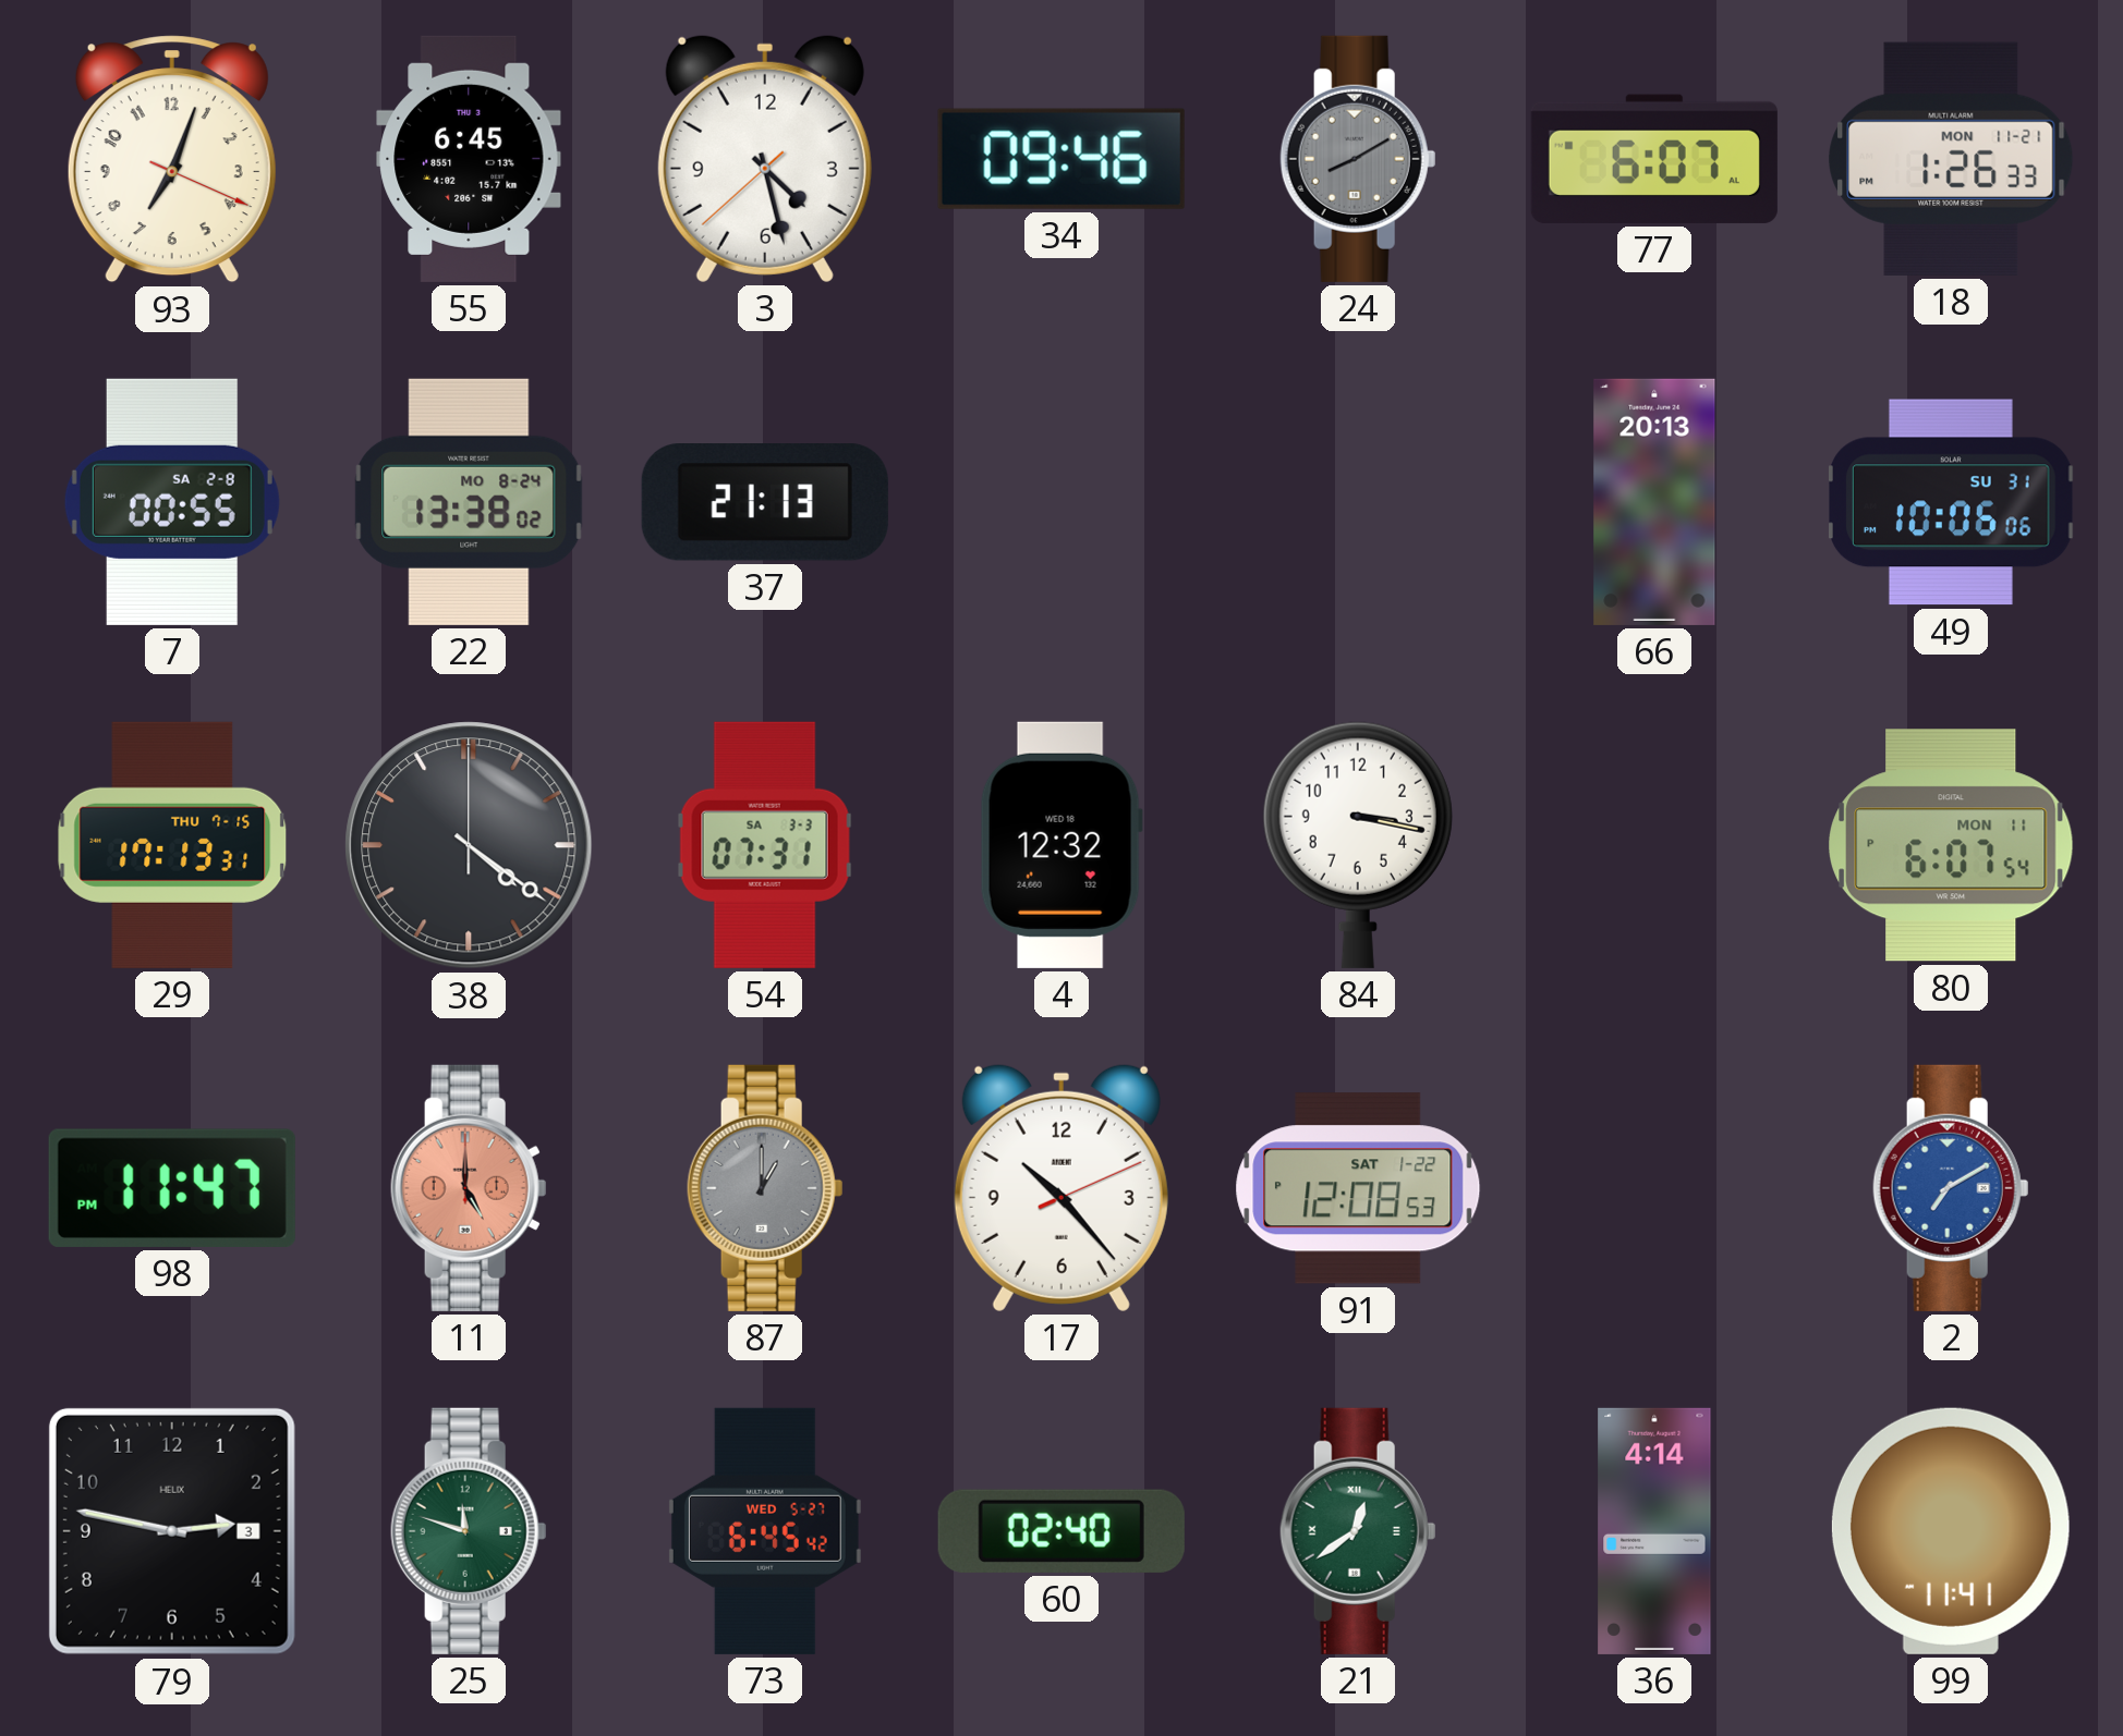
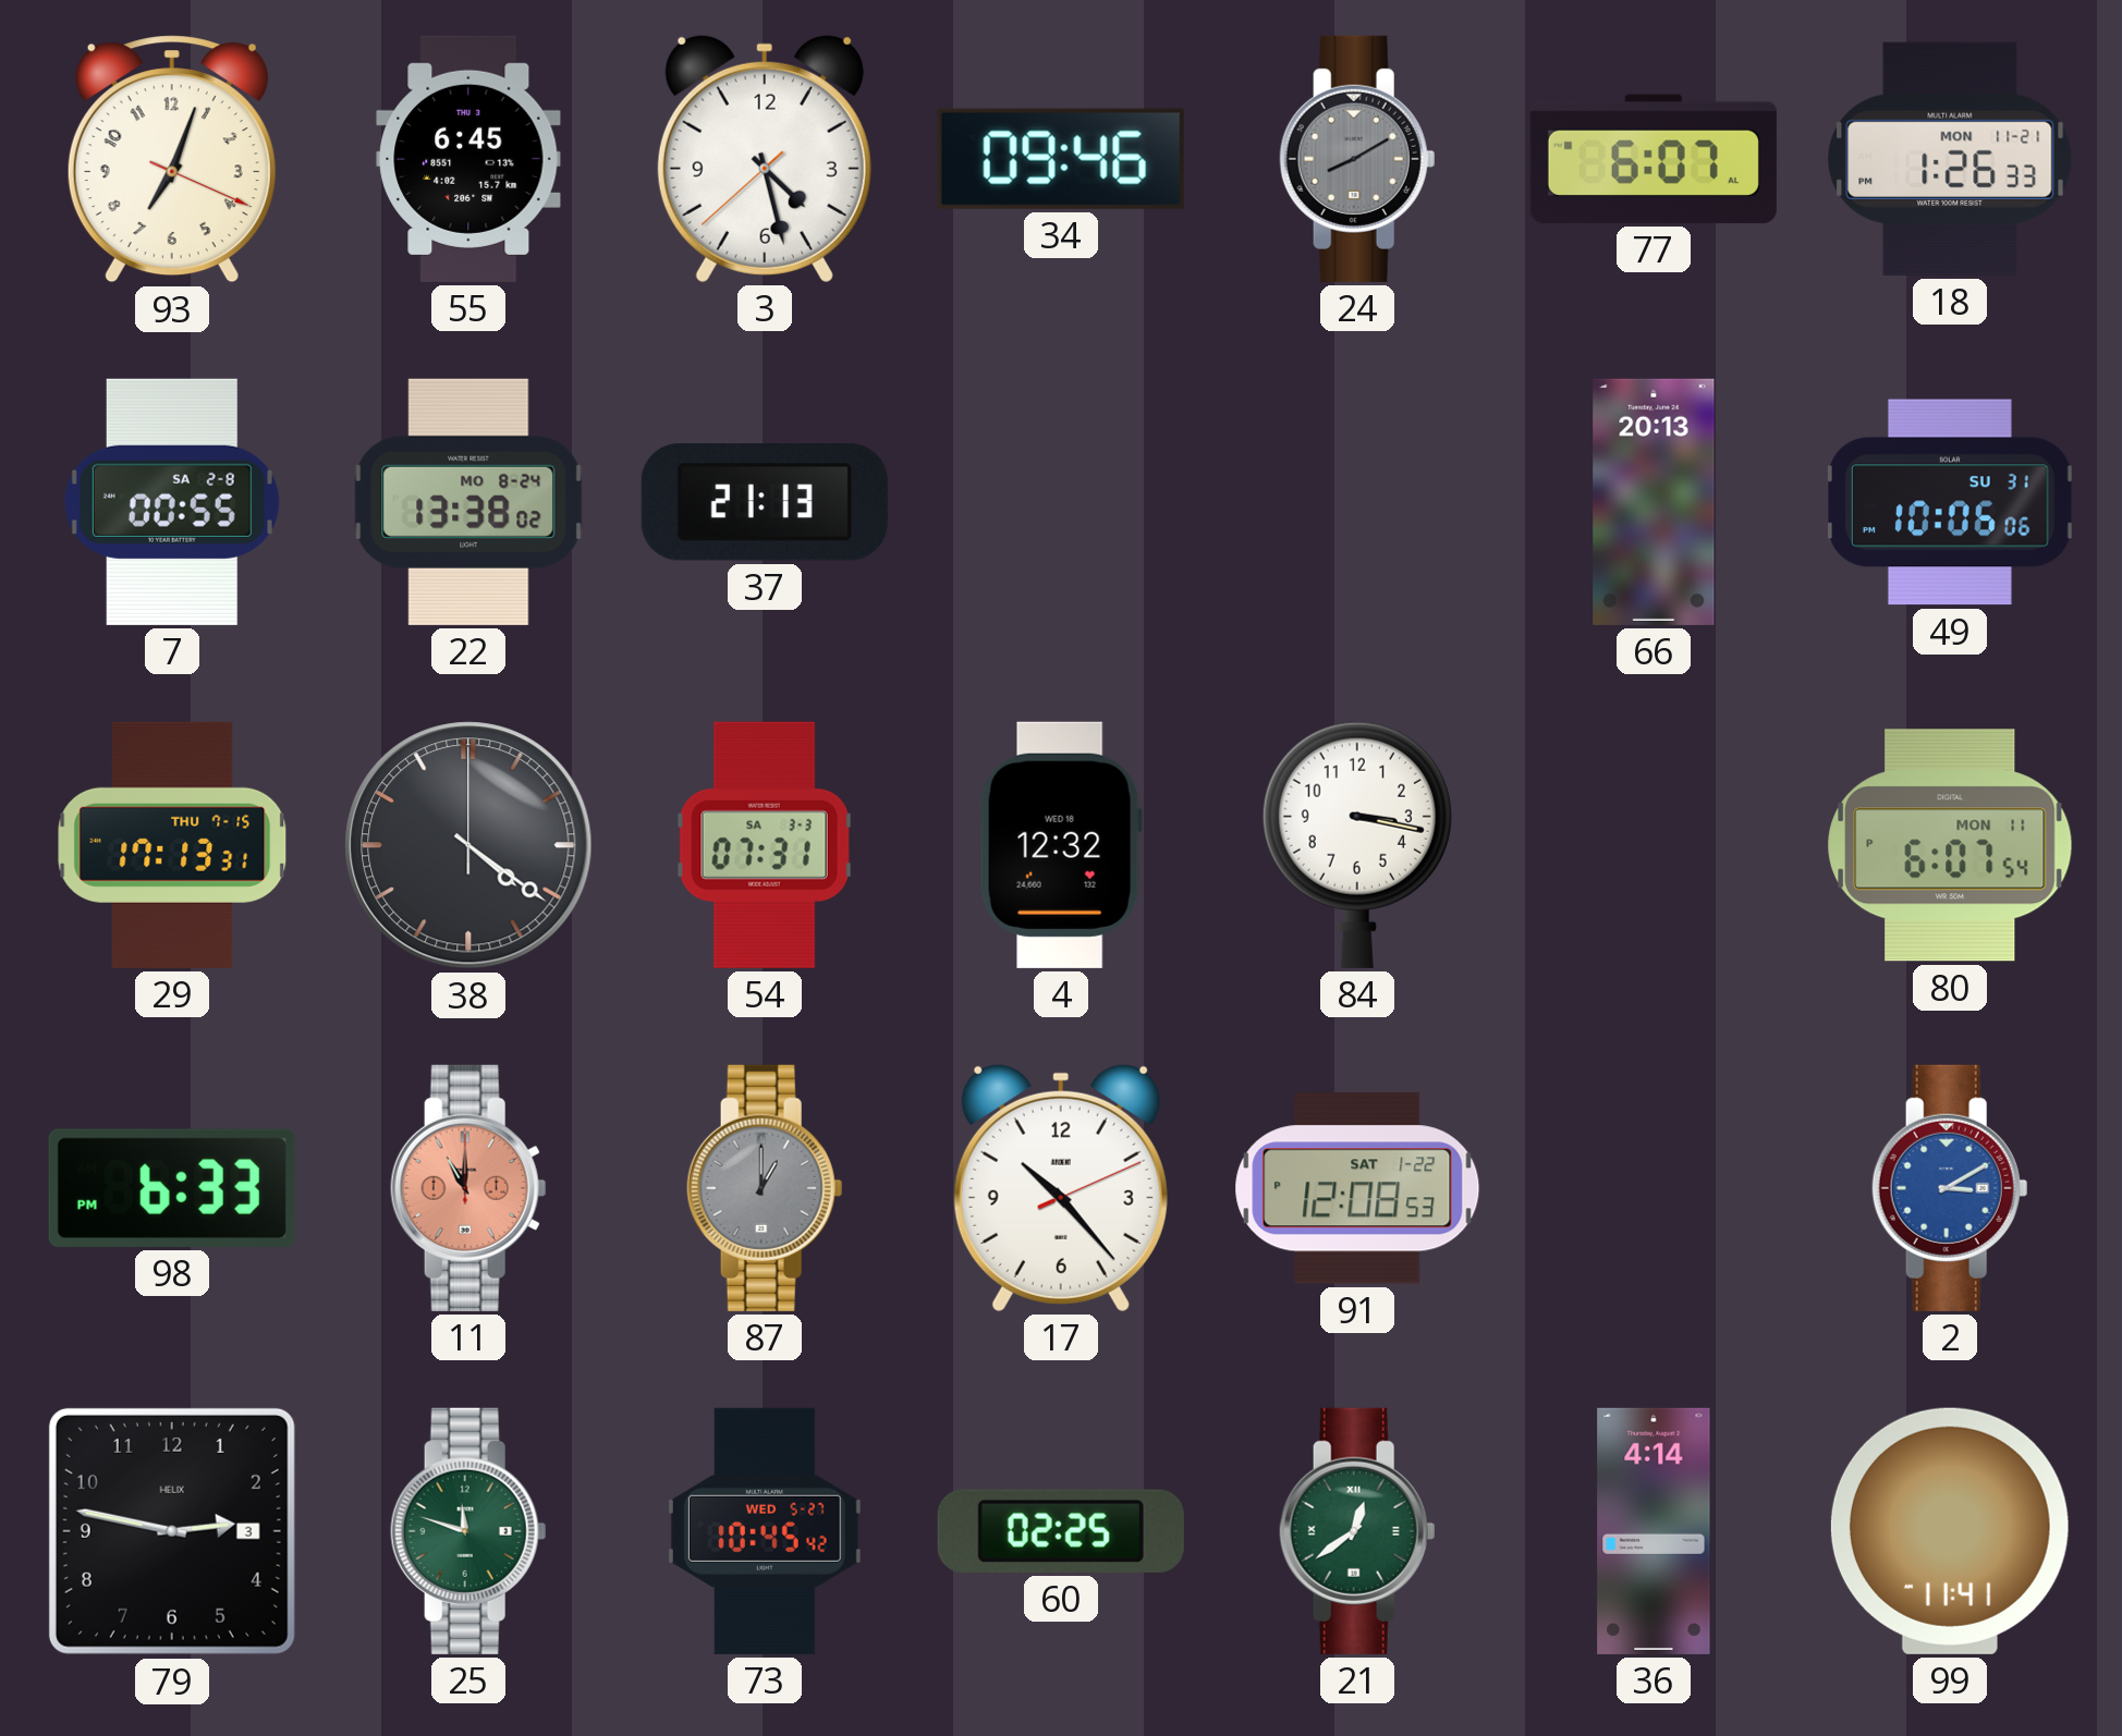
98: 11:47 -> 6:33
11: 5:00 -> 11:00
2: 7:10 -> 3:10
73: 6:45 -> 10:45
60: 02:40 -> 02:25
